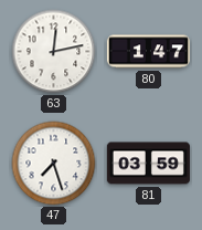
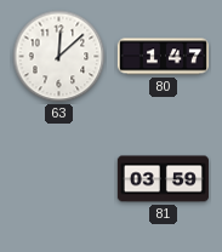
63: 12:13 -> 12:08
47: 7:27 -> none
